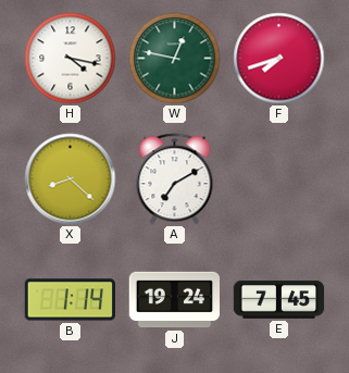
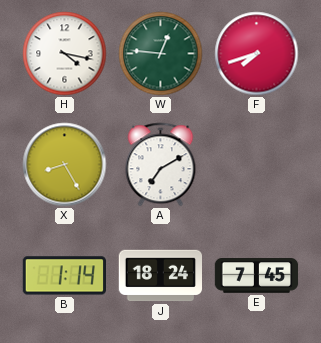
W: 12:47 -> 12:46
X: 8:22 -> 8:25
J: 19:24 -> 18:24
